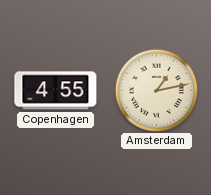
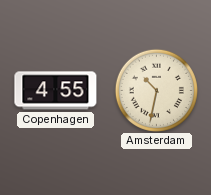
Amsterdam: 1:13 -> 10:32
